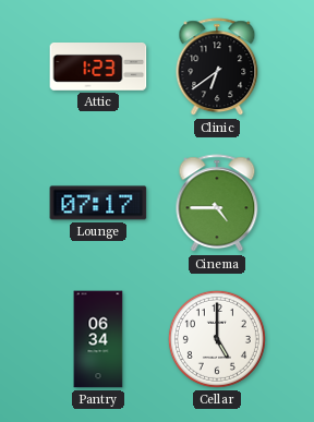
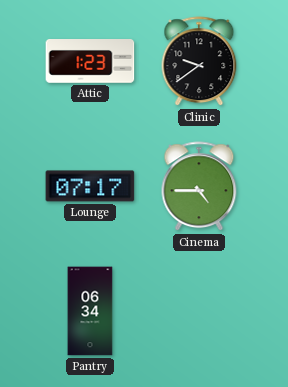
Clinic: 6:39 -> 9:39
Cellar: 5:00 -> none
